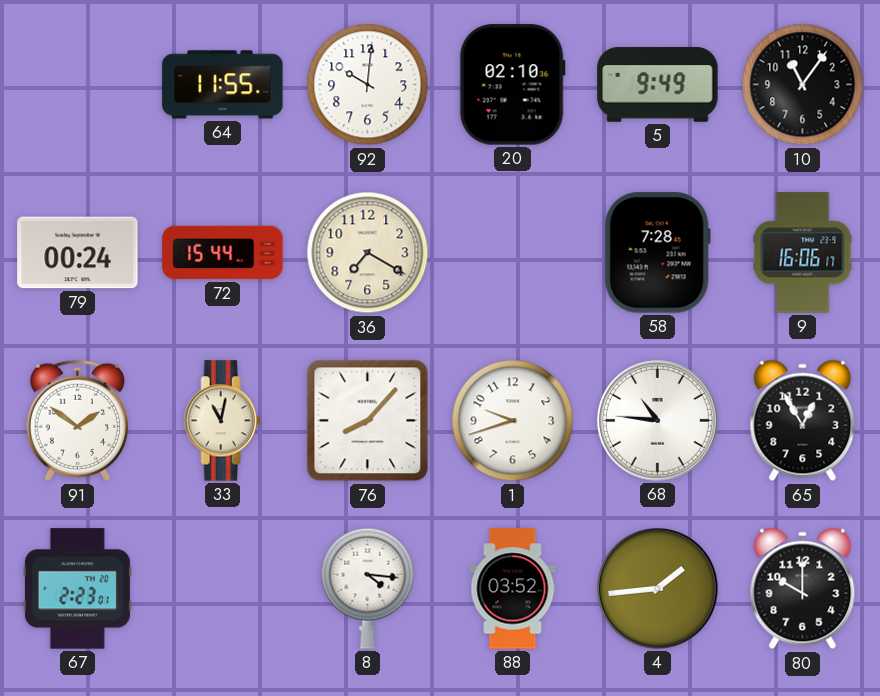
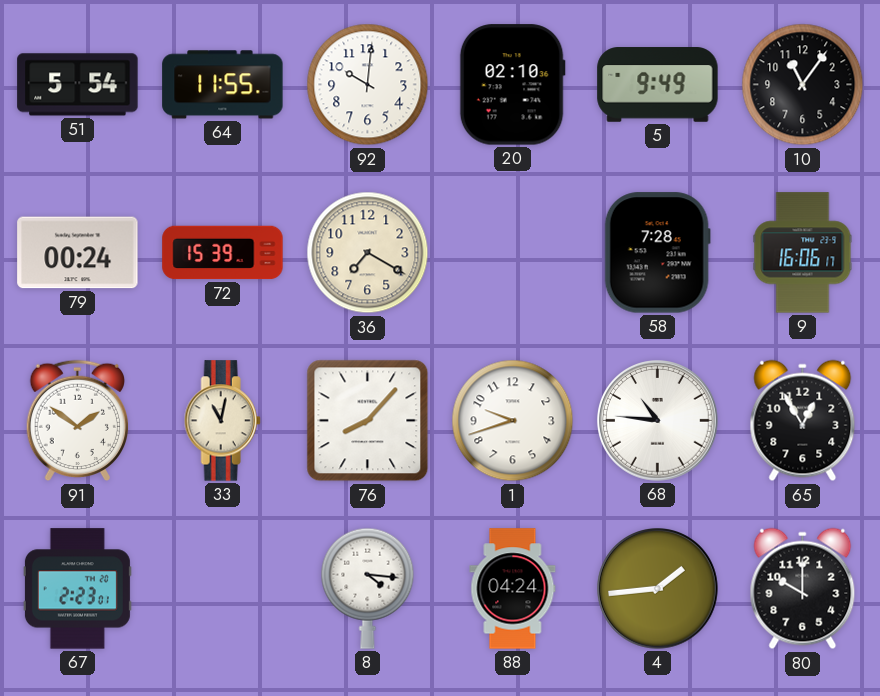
51: none -> 5:54
72: 15:44 -> 15:39
88: 03:52 -> 04:24
